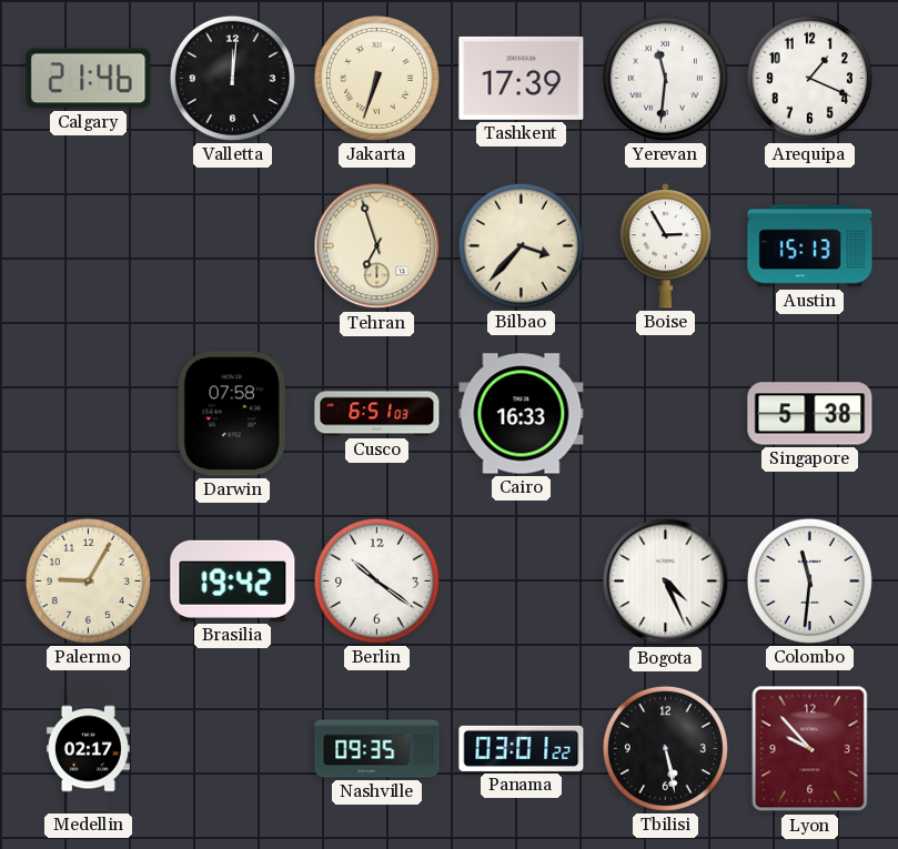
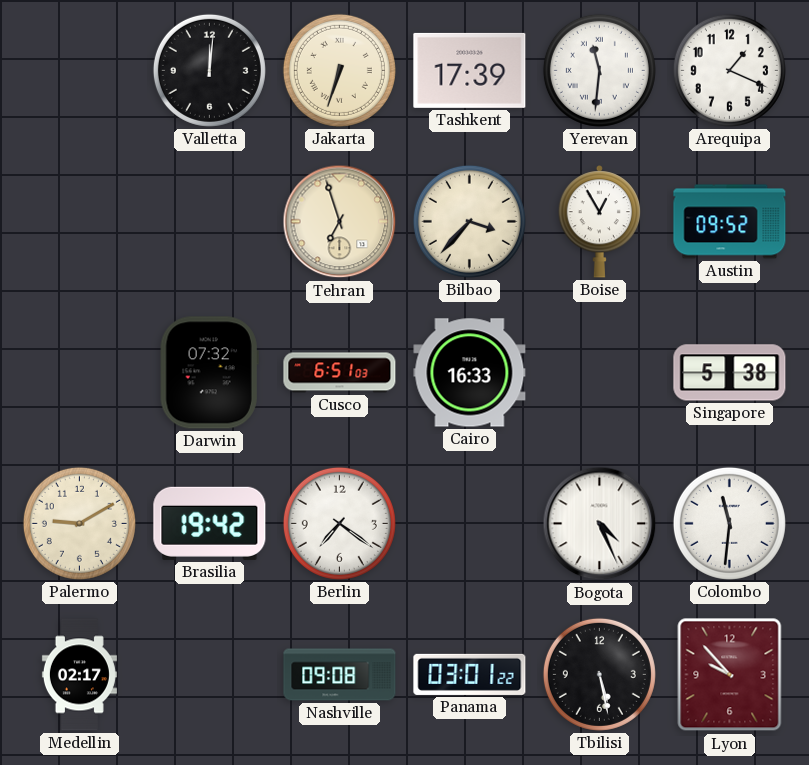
Calgary: 21:46 -> none
Boise: 2:55 -> 12:55
Austin: 15:13 -> 09:52
Darwin: 07:58 -> 07:32
Palermo: 9:05 -> 9:10
Berlin: 10:21 -> 7:21
Nashville: 09:35 -> 09:08
